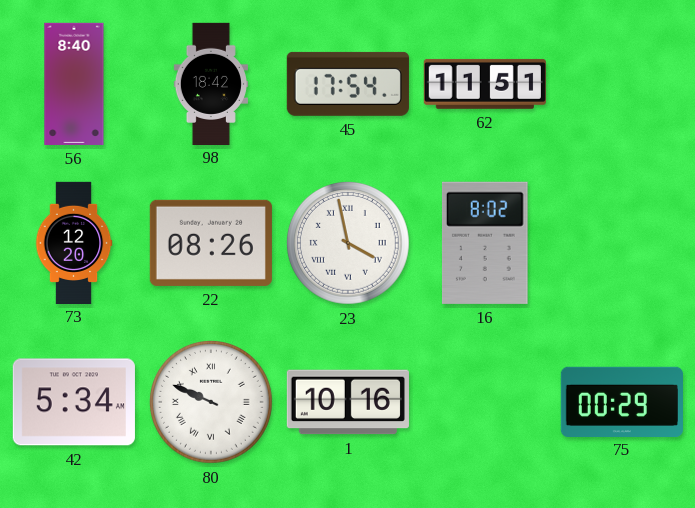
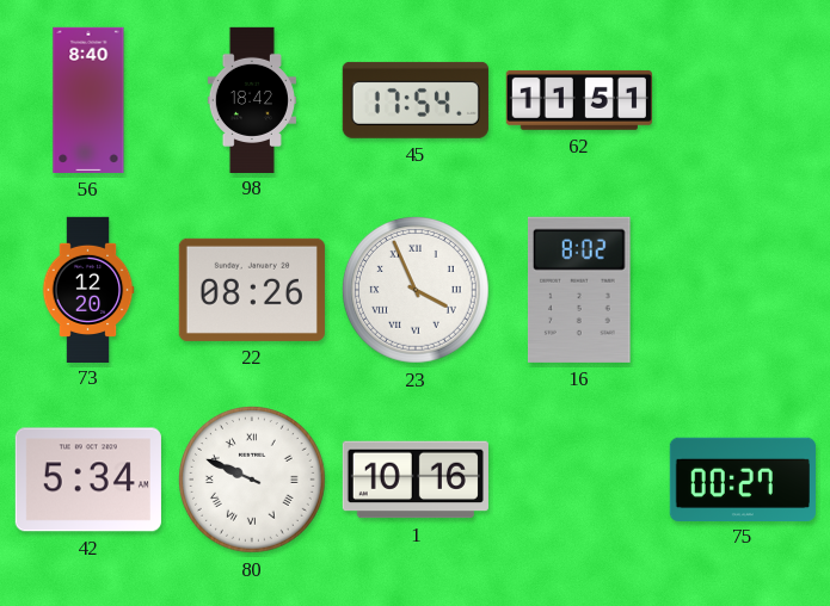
23: 3:58 -> 3:56
75: 00:29 -> 00:27
